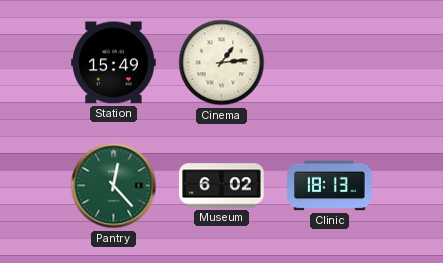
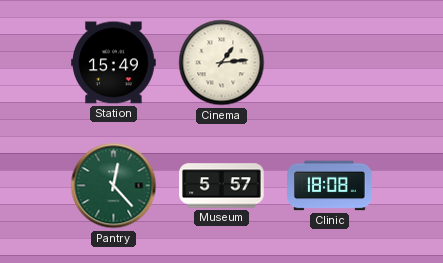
Museum: 6:02 -> 5:57
Clinic: 18:13 -> 18:08
